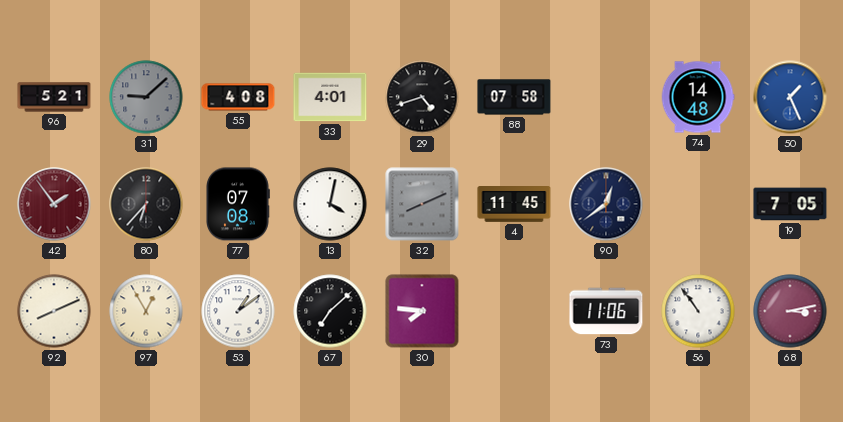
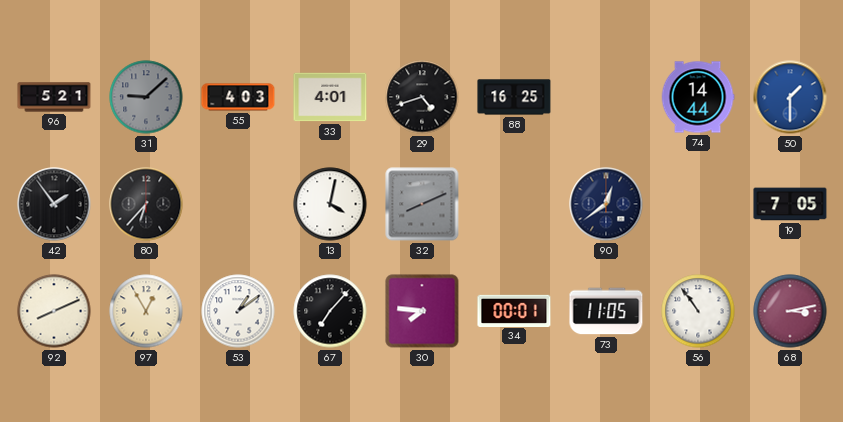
55: 4:08 -> 4:03
88: 07:58 -> 16:25
74: 14:48 -> 14:44
50: 1:26 -> 1:30
42 dial: burgundy -> black
77: 07:08 -> none
4: 11:45 -> none
67: 7:08 -> 7:07
34: none -> 00:01
73: 11:06 -> 11:05
